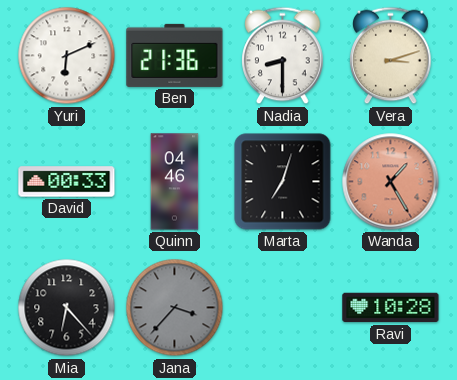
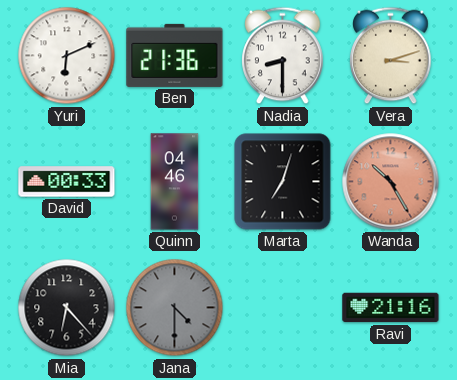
Wanda: 1:25 -> 10:25
Jana: 3:37 -> 4:30
Ravi: 10:28 -> 21:16
